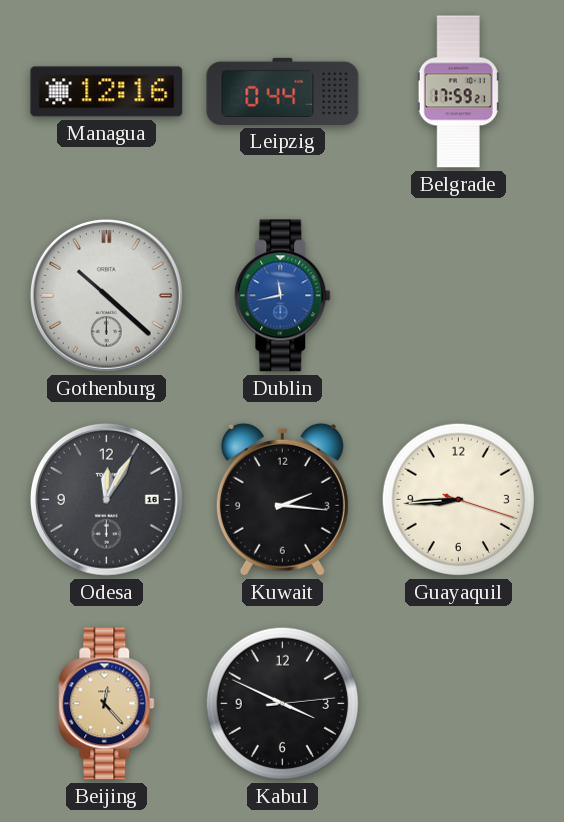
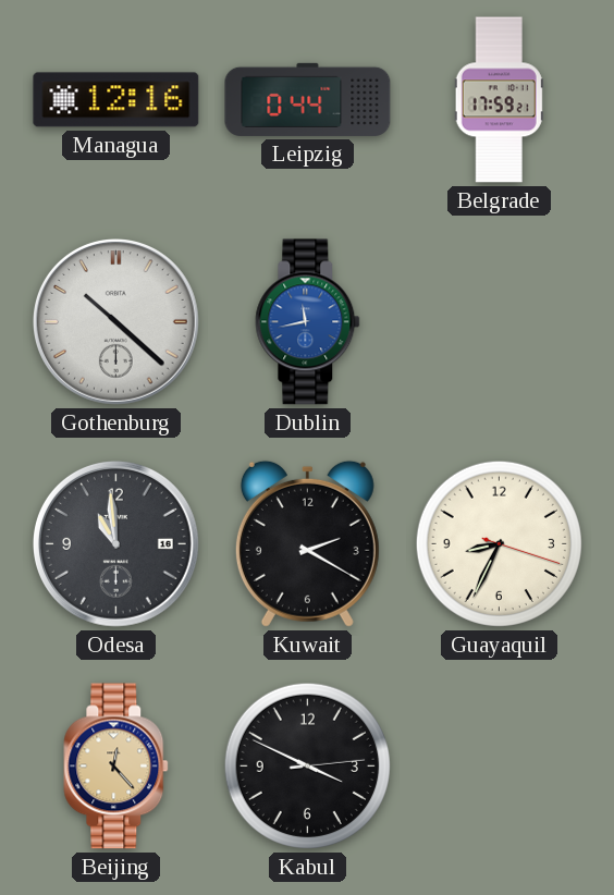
Odesa: 12:05 -> 10:59
Kuwait: 2:16 -> 2:20
Guayaquil: 8:44 -> 8:34
